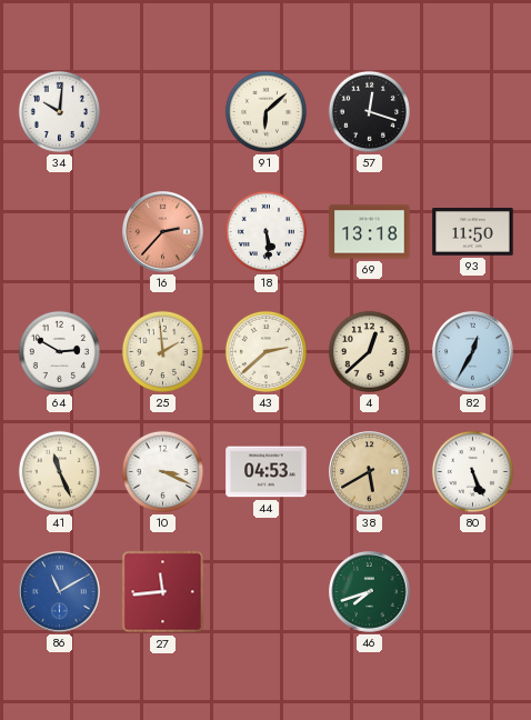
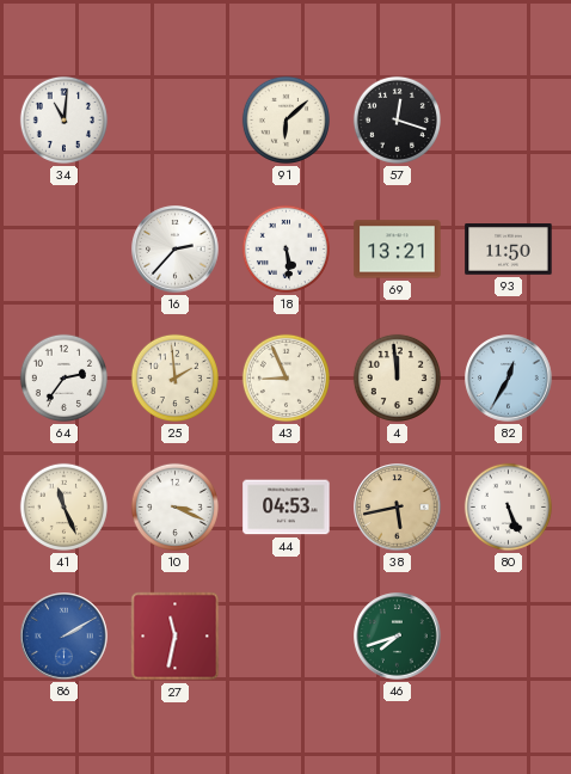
34: 10:01 -> 11:01
16 dial: salmon -> white
69: 13:18 -> 13:21
64: 2:50 -> 2:36
43: 2:38 -> 8:56
4: 12:38 -> 11:59
38: 5:40 -> 5:43
86: 11:10 -> 2:10
27: 11:44 -> 11:32
